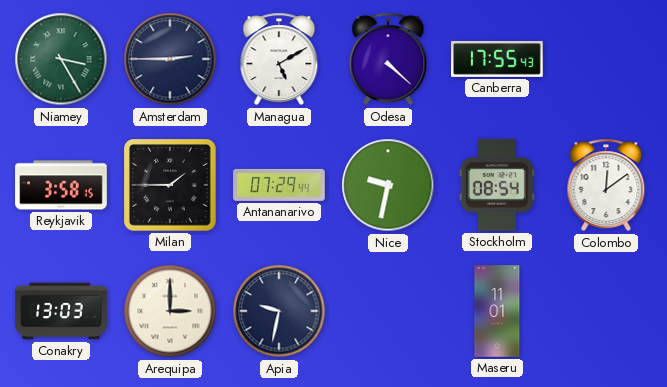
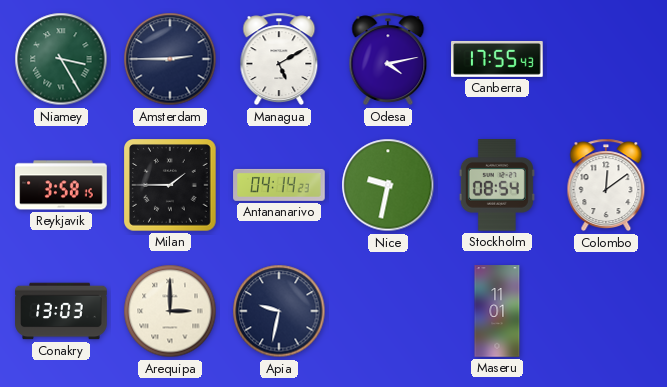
Odesa: 4:22 -> 4:13
Antananarivo: 07:29 -> 04:14
